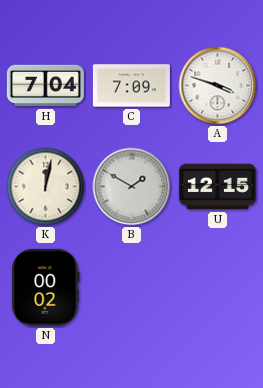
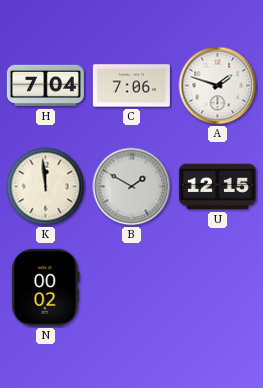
C: 7:09 -> 7:06
A: 3:48 -> 1:48
K: 12:02 -> 11:59
